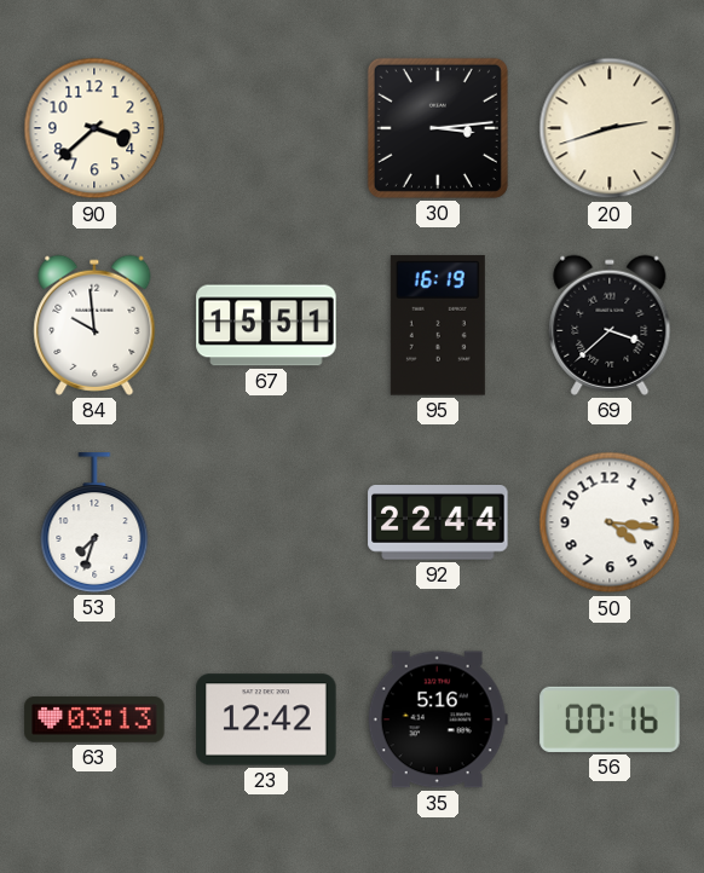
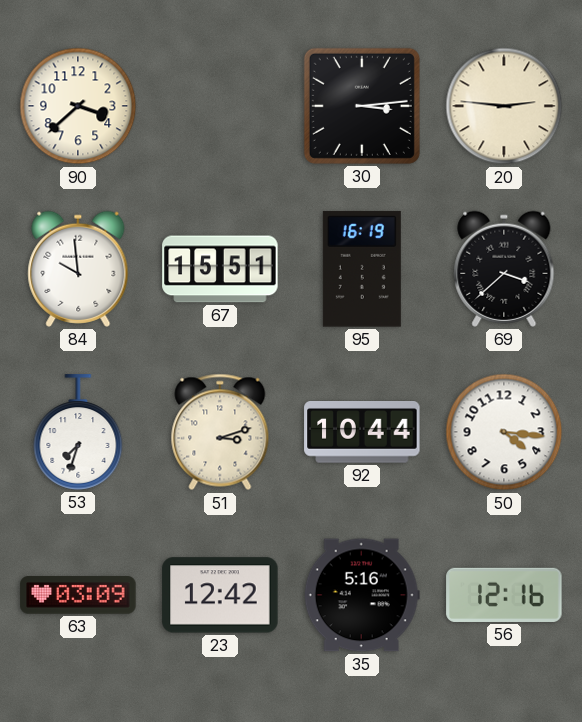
20: 2:42 -> 2:46
51: none -> 3:12
92: 22:44 -> 10:44
63: 03:13 -> 03:09
56: 00:16 -> 12:16
